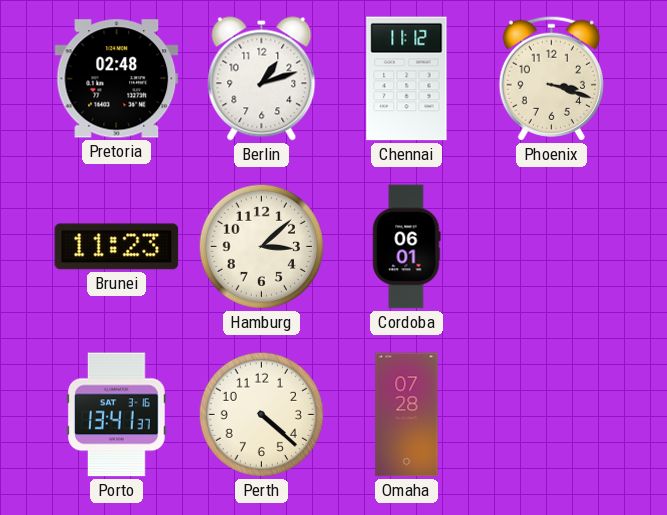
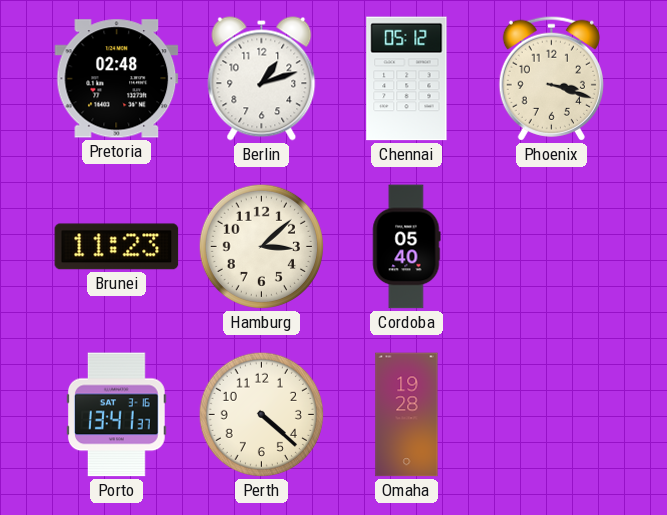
Chennai: 11:12 -> 05:12
Cordoba: 06:01 -> 05:40
Omaha: 07:28 -> 19:28
